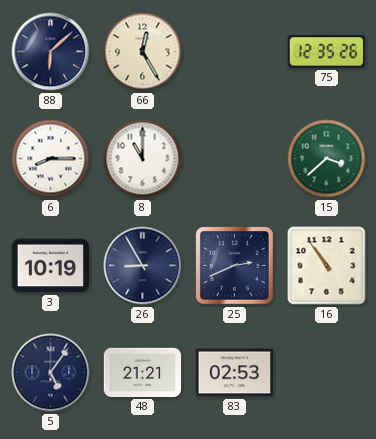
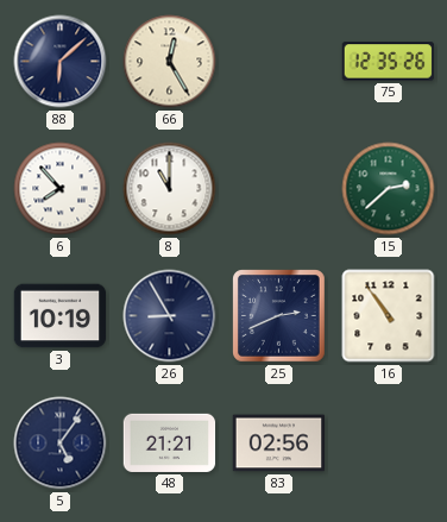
6: 8:15 -> 7:53
15: 3:38 -> 2:38
83: 02:53 -> 02:56
